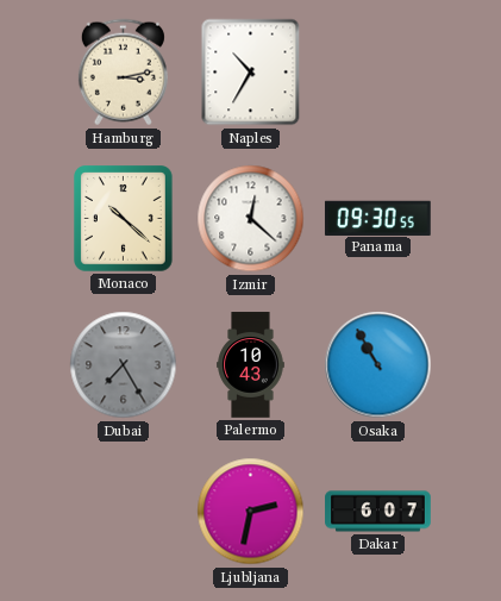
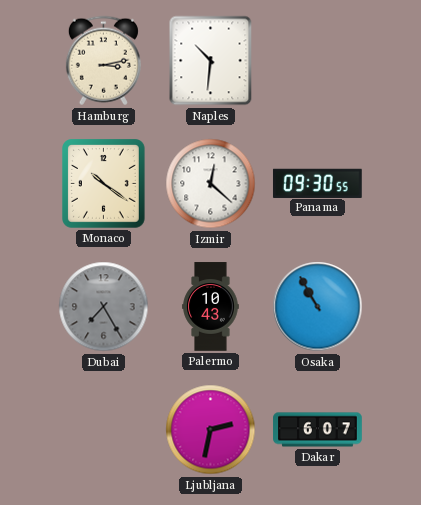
Naples: 10:35 -> 10:31
Monaco: 10:22 -> 10:21
